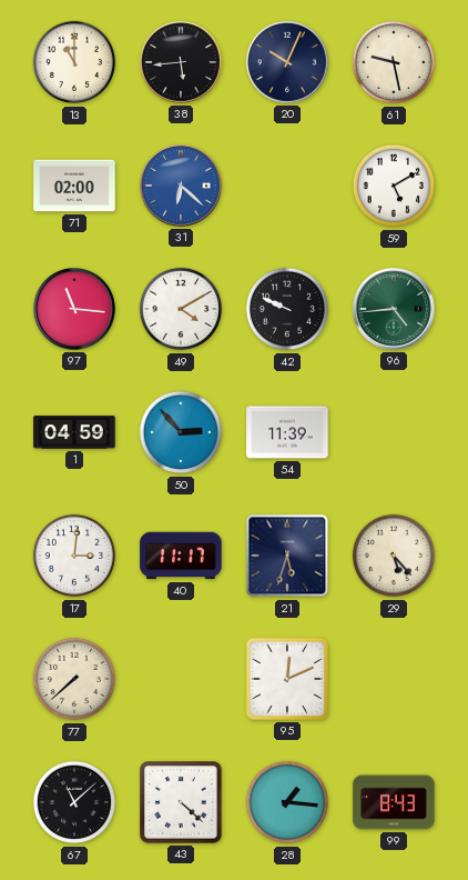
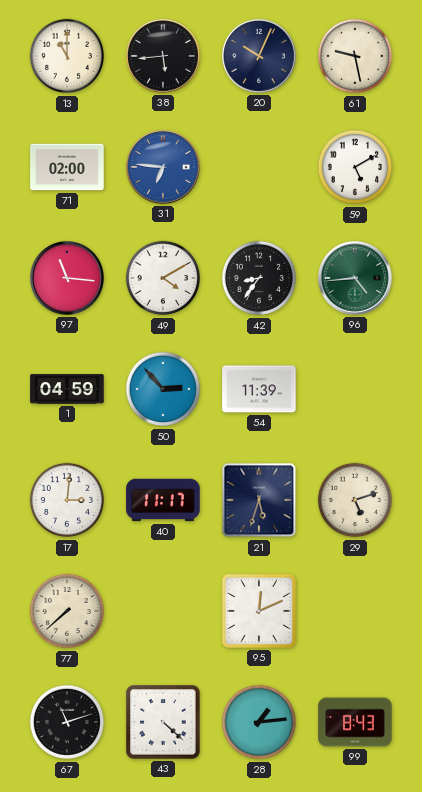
31: 6:22 -> 6:46
42: 9:49 -> 8:36
29: 5:23 -> 5:12
67: 11:08 -> 11:12
28: 1:16 -> 1:14
